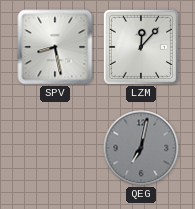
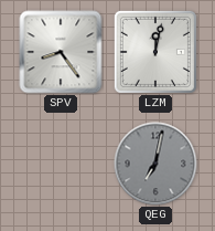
SPV: 8:28 -> 8:24
LZM: 12:07 -> 12:02
